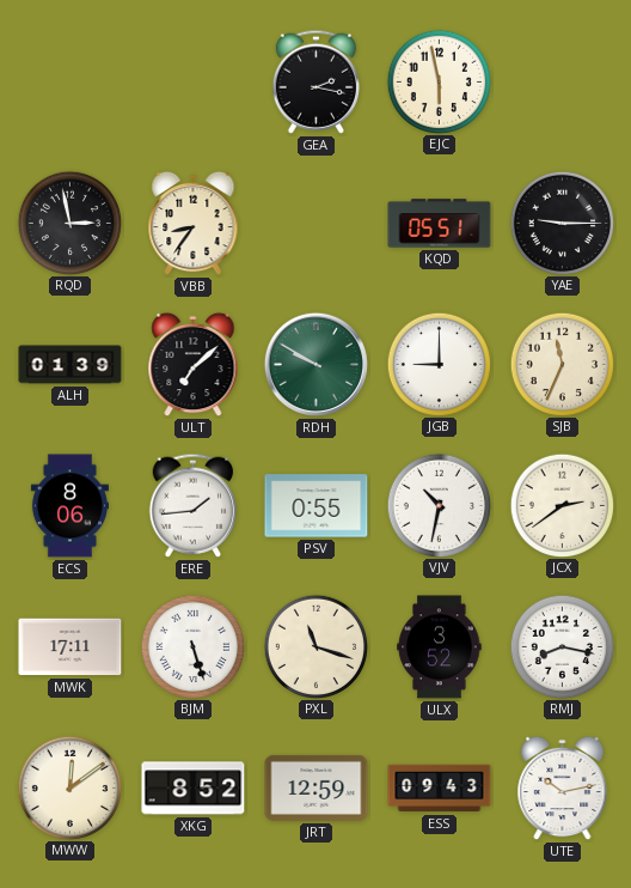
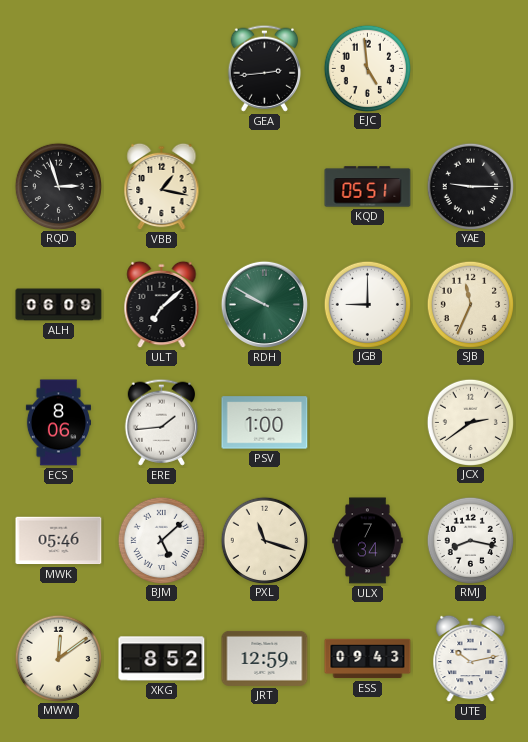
GEA: 2:17 -> 2:44
EJC: 5:58 -> 4:59
RQD: 2:58 -> 2:57
VBB: 8:36 -> 1:17
ALH: 01:39 -> 06:09
PSV: 0:55 -> 1:00
VJV: 10:32 -> none
MWK: 17:11 -> 05:46
BJM: 5:27 -> 5:08
ULX: 3:52 -> 7:34
